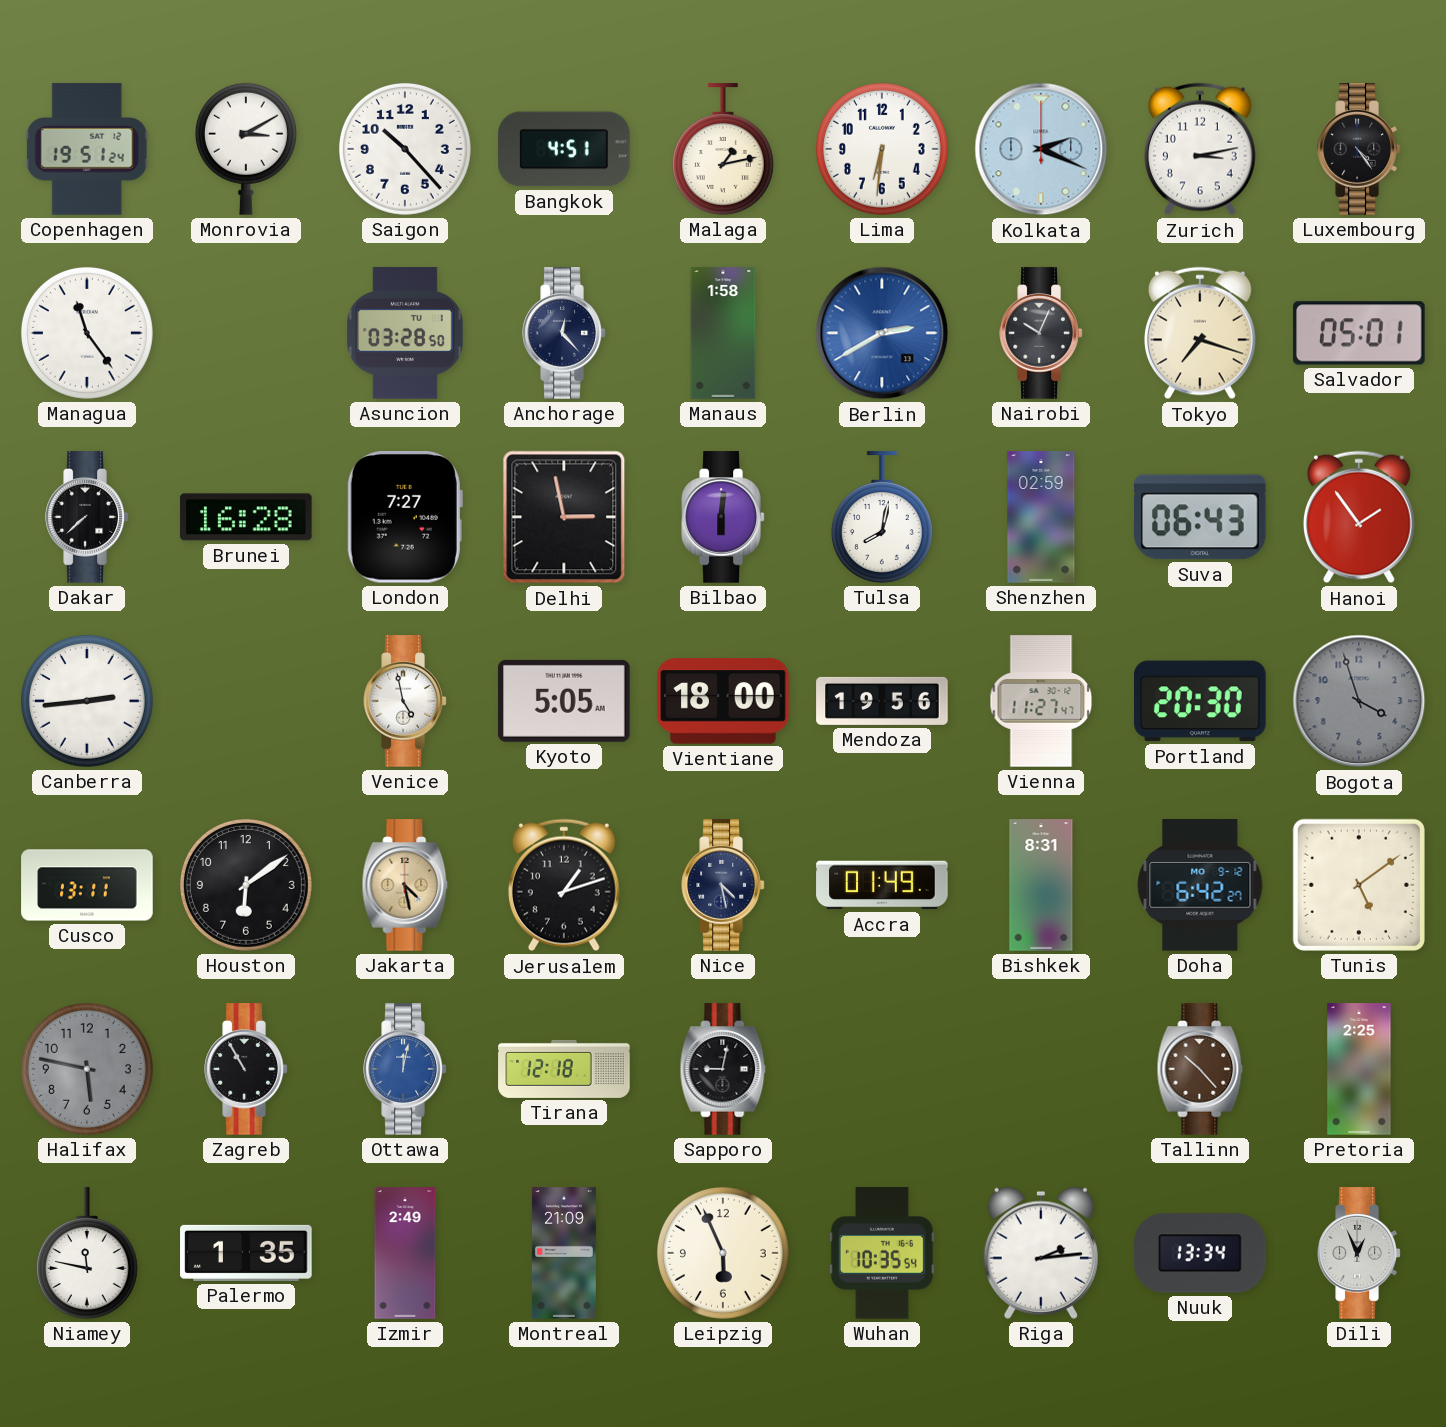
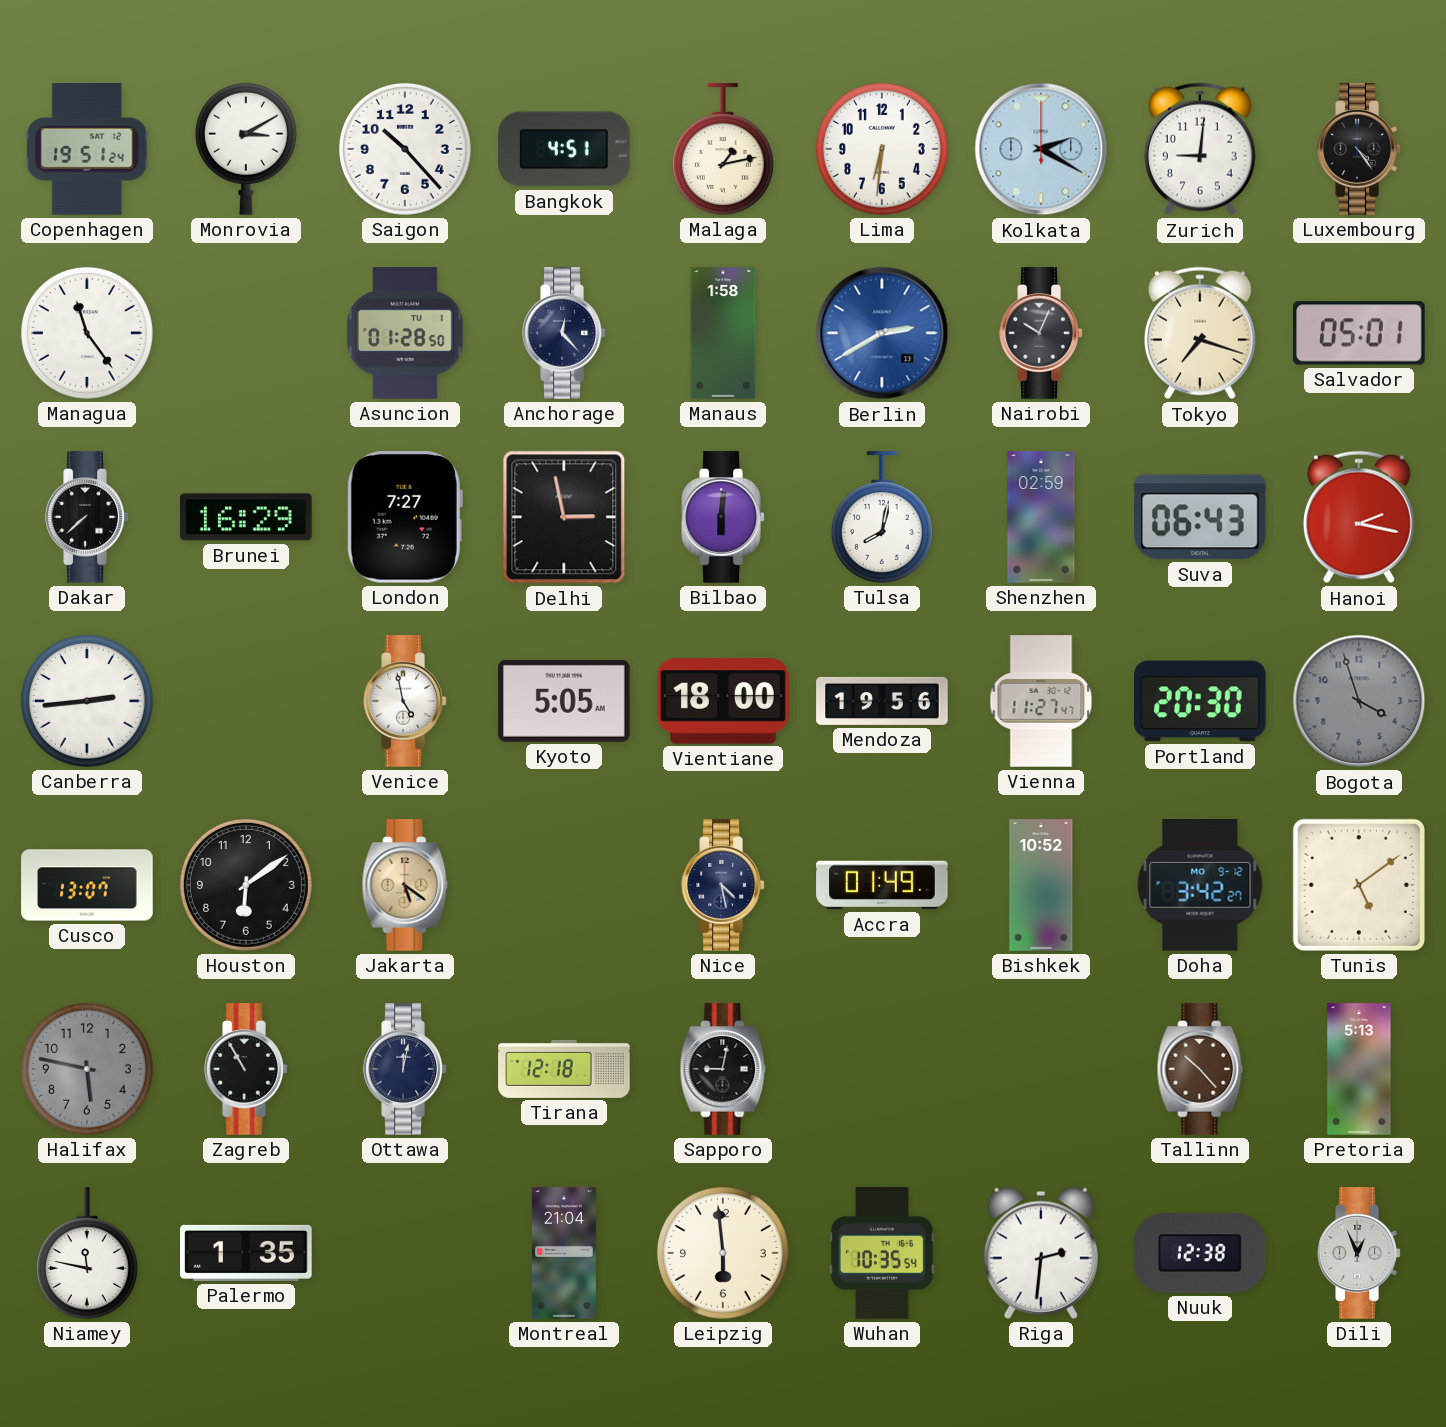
Kolkata: 2:19 -> 2:20
Zurich: 3:13 -> 9:01
Asuncion: 03:28 -> 01:28
Brunei: 16:28 -> 16:29
Hanoi: 1:54 -> 2:17
Cusco: 13:11 -> 13:07
Jakarta: 4:28 -> 5:21
Jerusalem: 1:12 -> none
Bishkek: 8:31 -> 10:52
Doha: 6:42 -> 3:42
Ottawa dial: blue -> navy
Pretoria: 2:25 -> 5:13
Izmir: 2:49 -> none
Montreal: 21:09 -> 21:04
Leipzig: 5:56 -> 5:59
Riga: 2:14 -> 2:31
Nuuk: 13:34 -> 12:38
